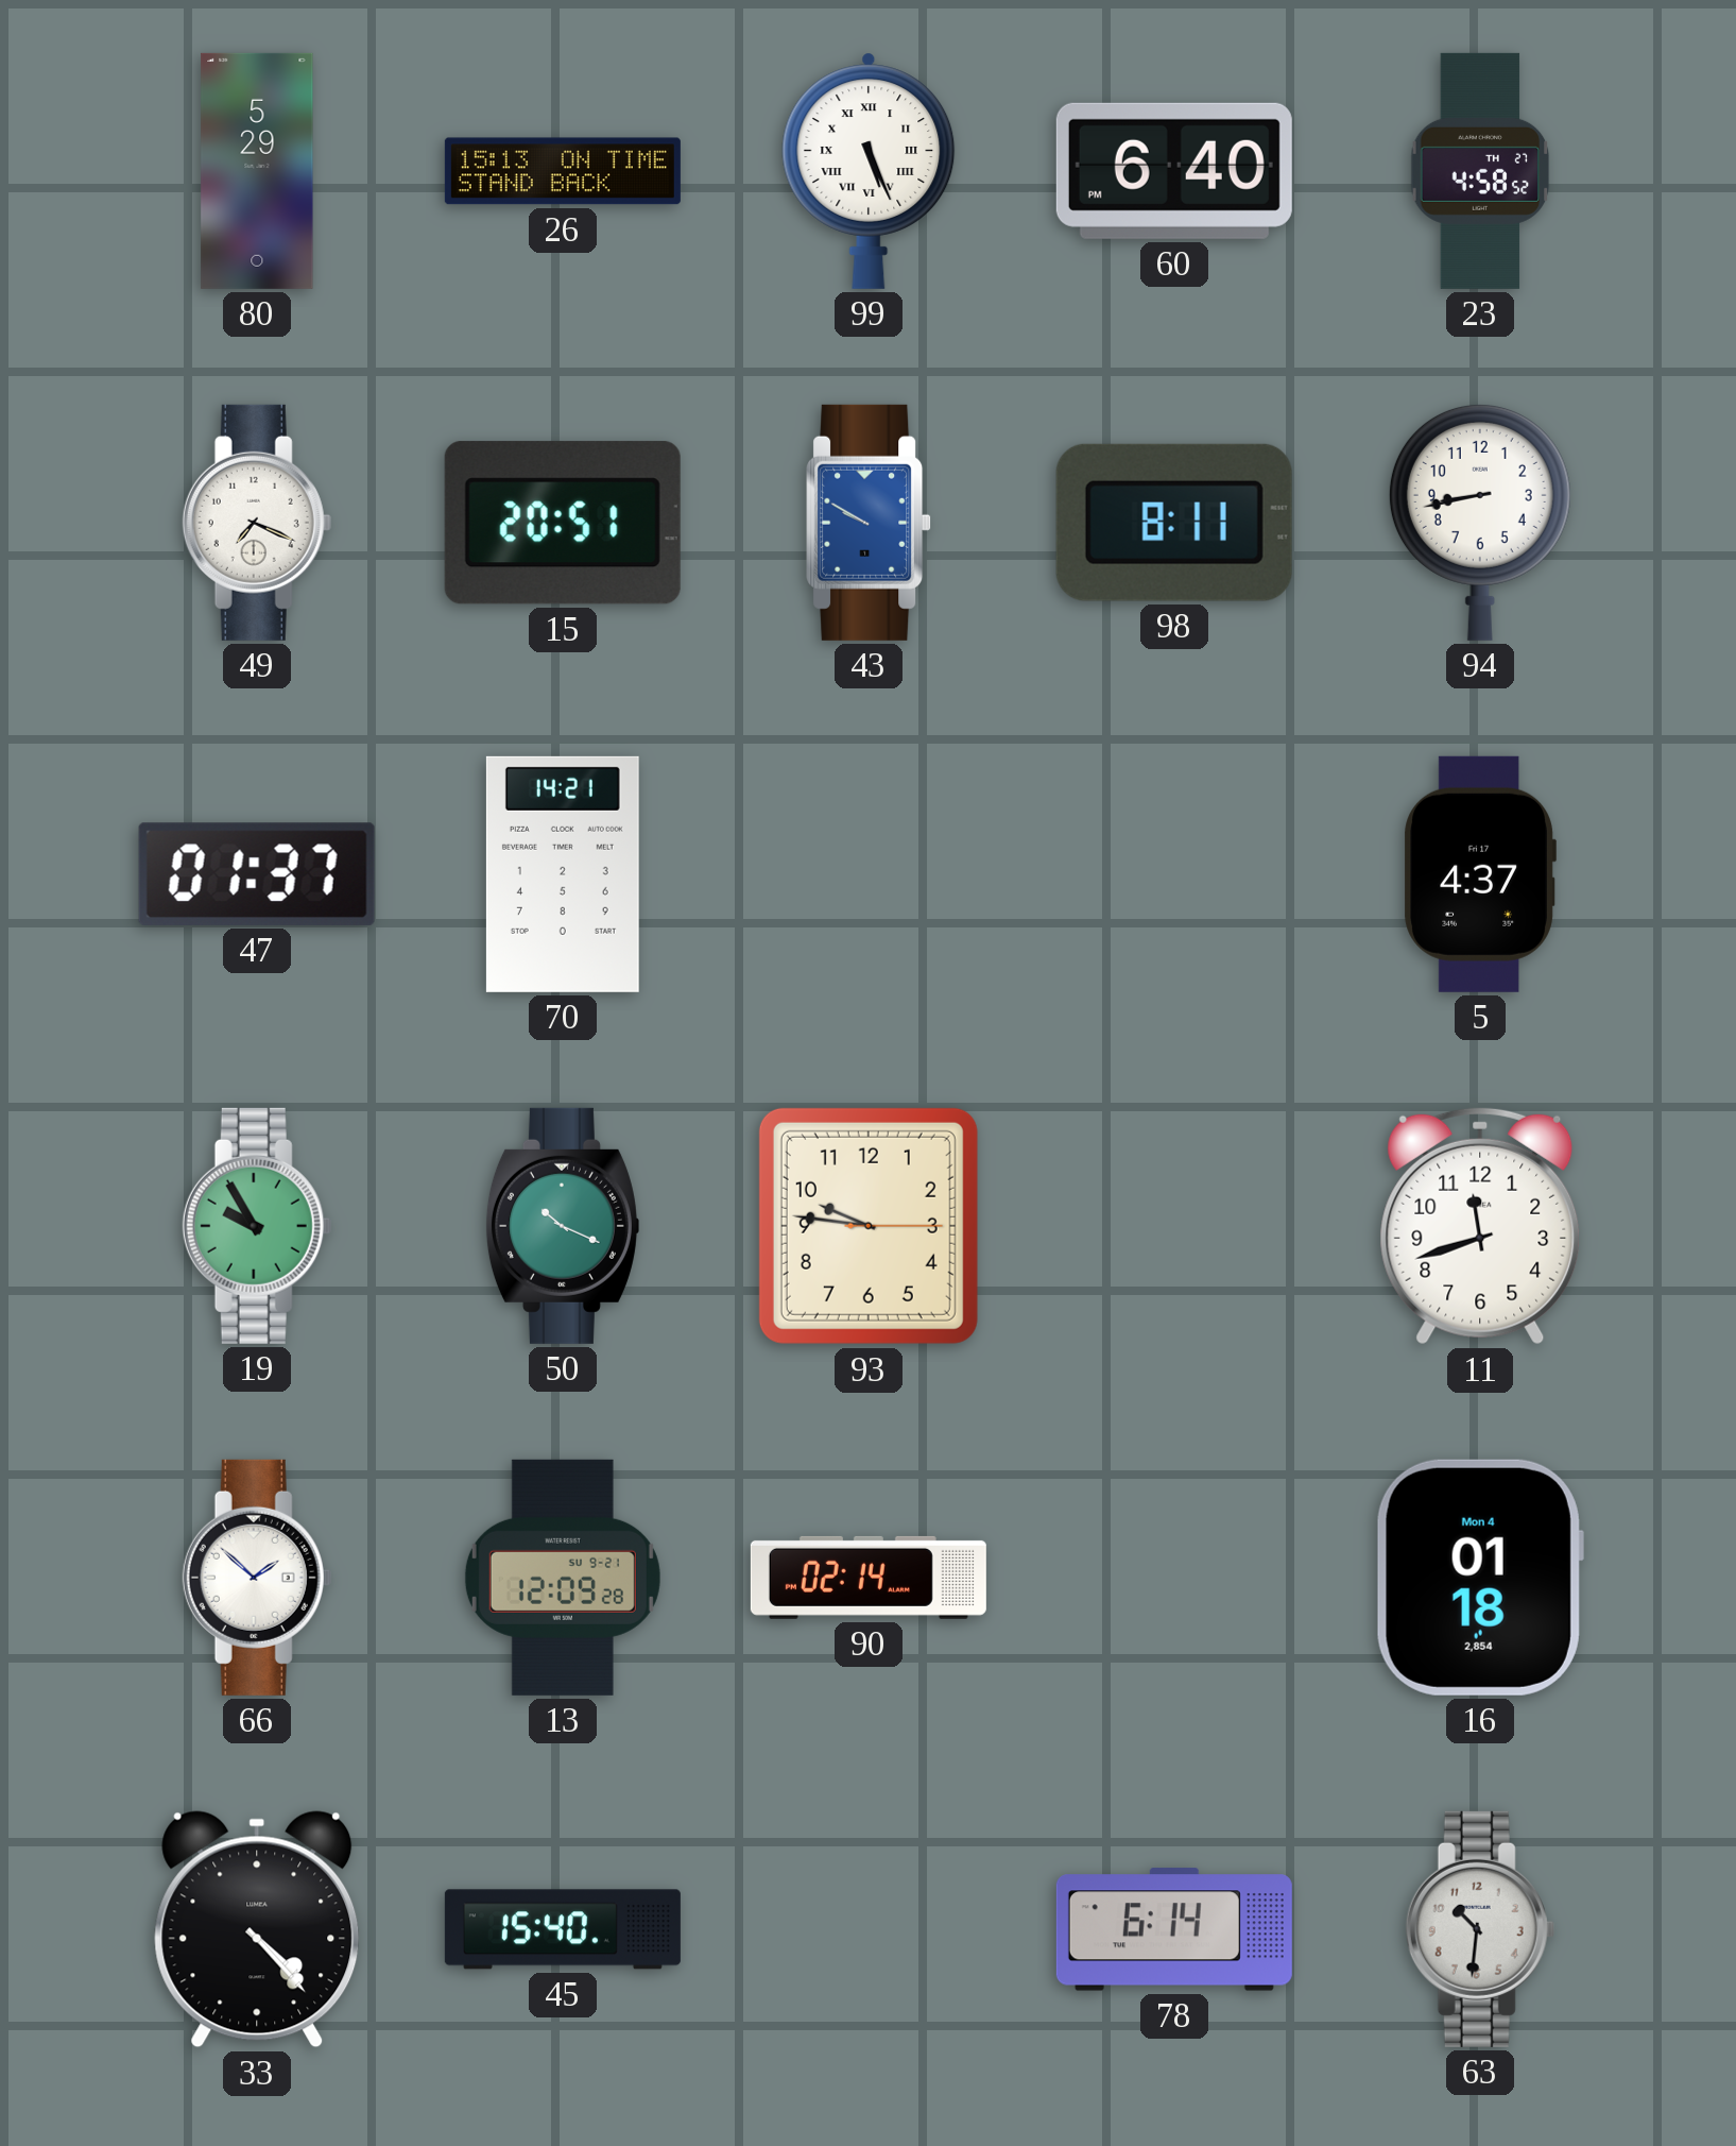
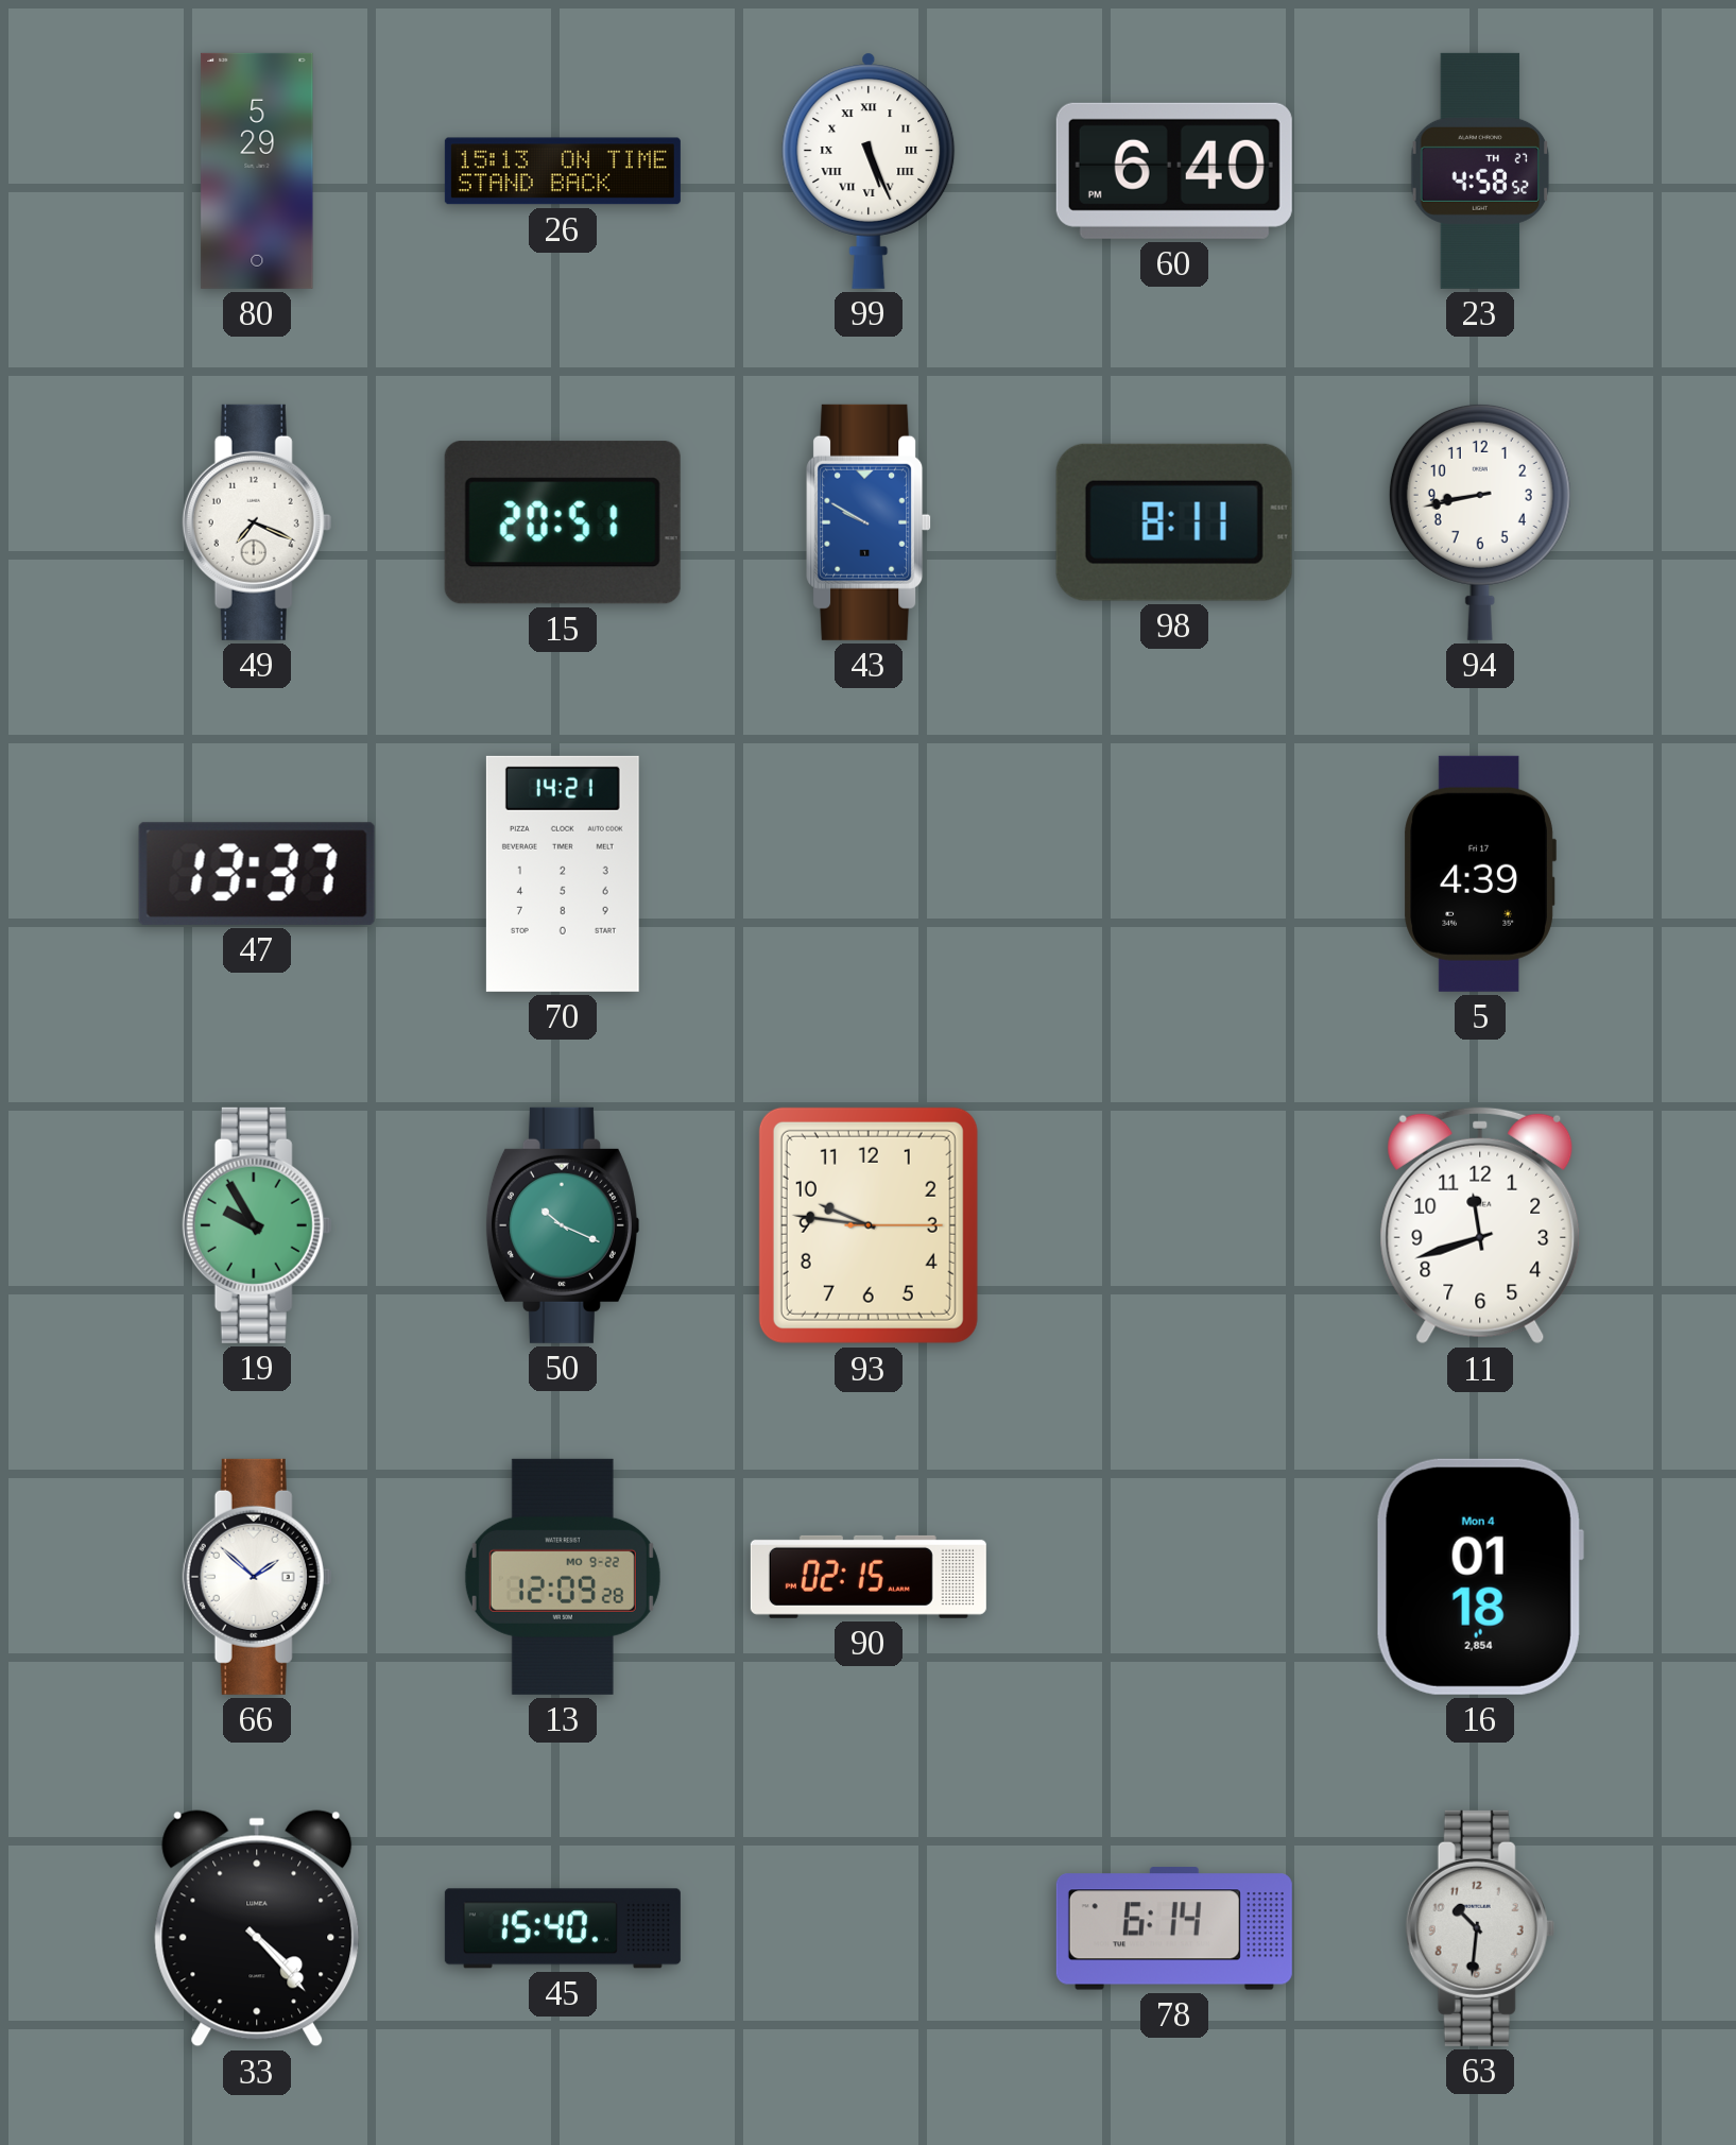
47: 01:37 -> 13:37
5: 4:37 -> 4:39
13 date: SU 9-21 -> MO 9-22
90: 02:14 -> 02:15
